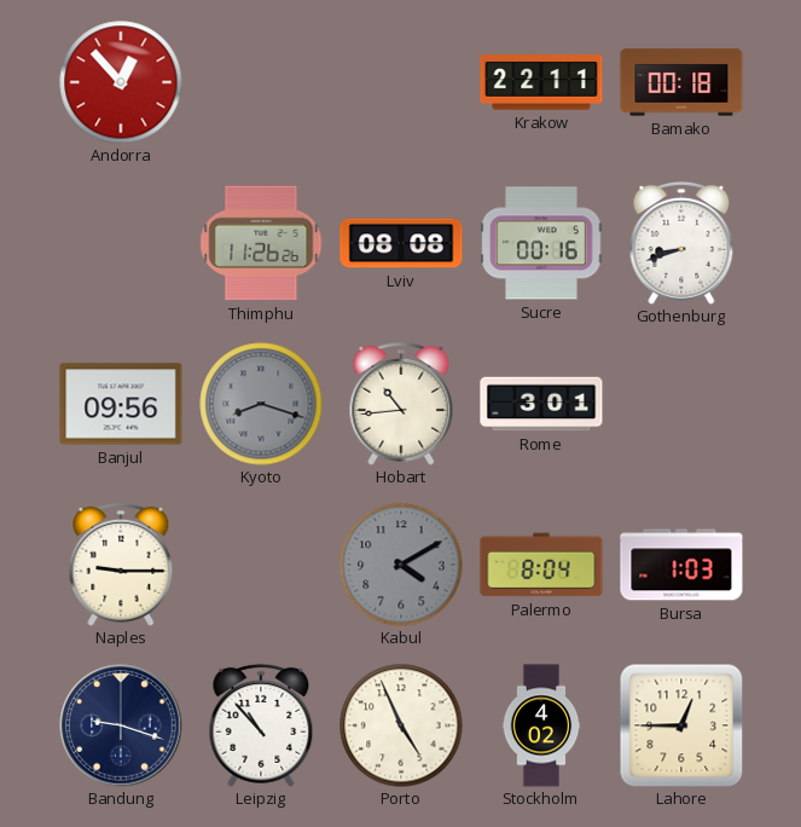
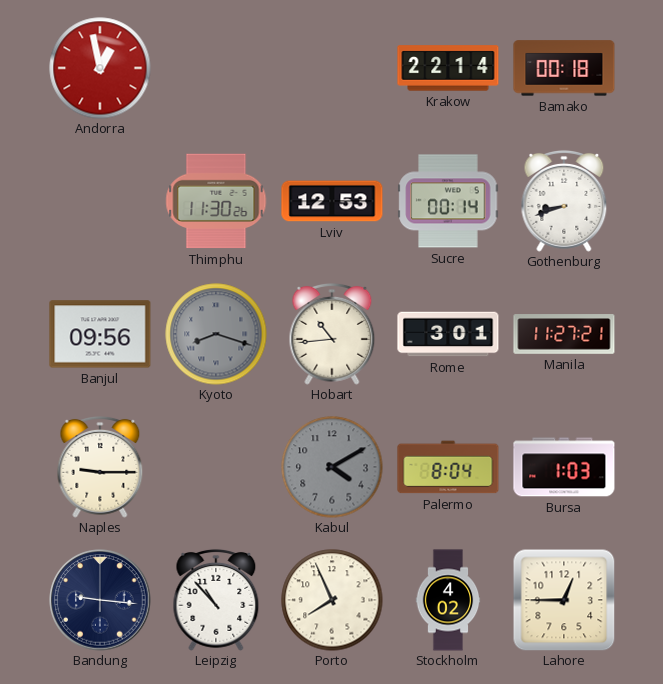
Andorra: 12:53 -> 12:58
Krakow: 22:11 -> 22:14
Thimphu: 11:26 -> 11:30
Lviv: 08:08 -> 12:53
Sucre: 00:16 -> 00:14
Manila: none -> 11:27
Bandung: 9:18 -> 9:16
Porto: 4:56 -> 7:56
